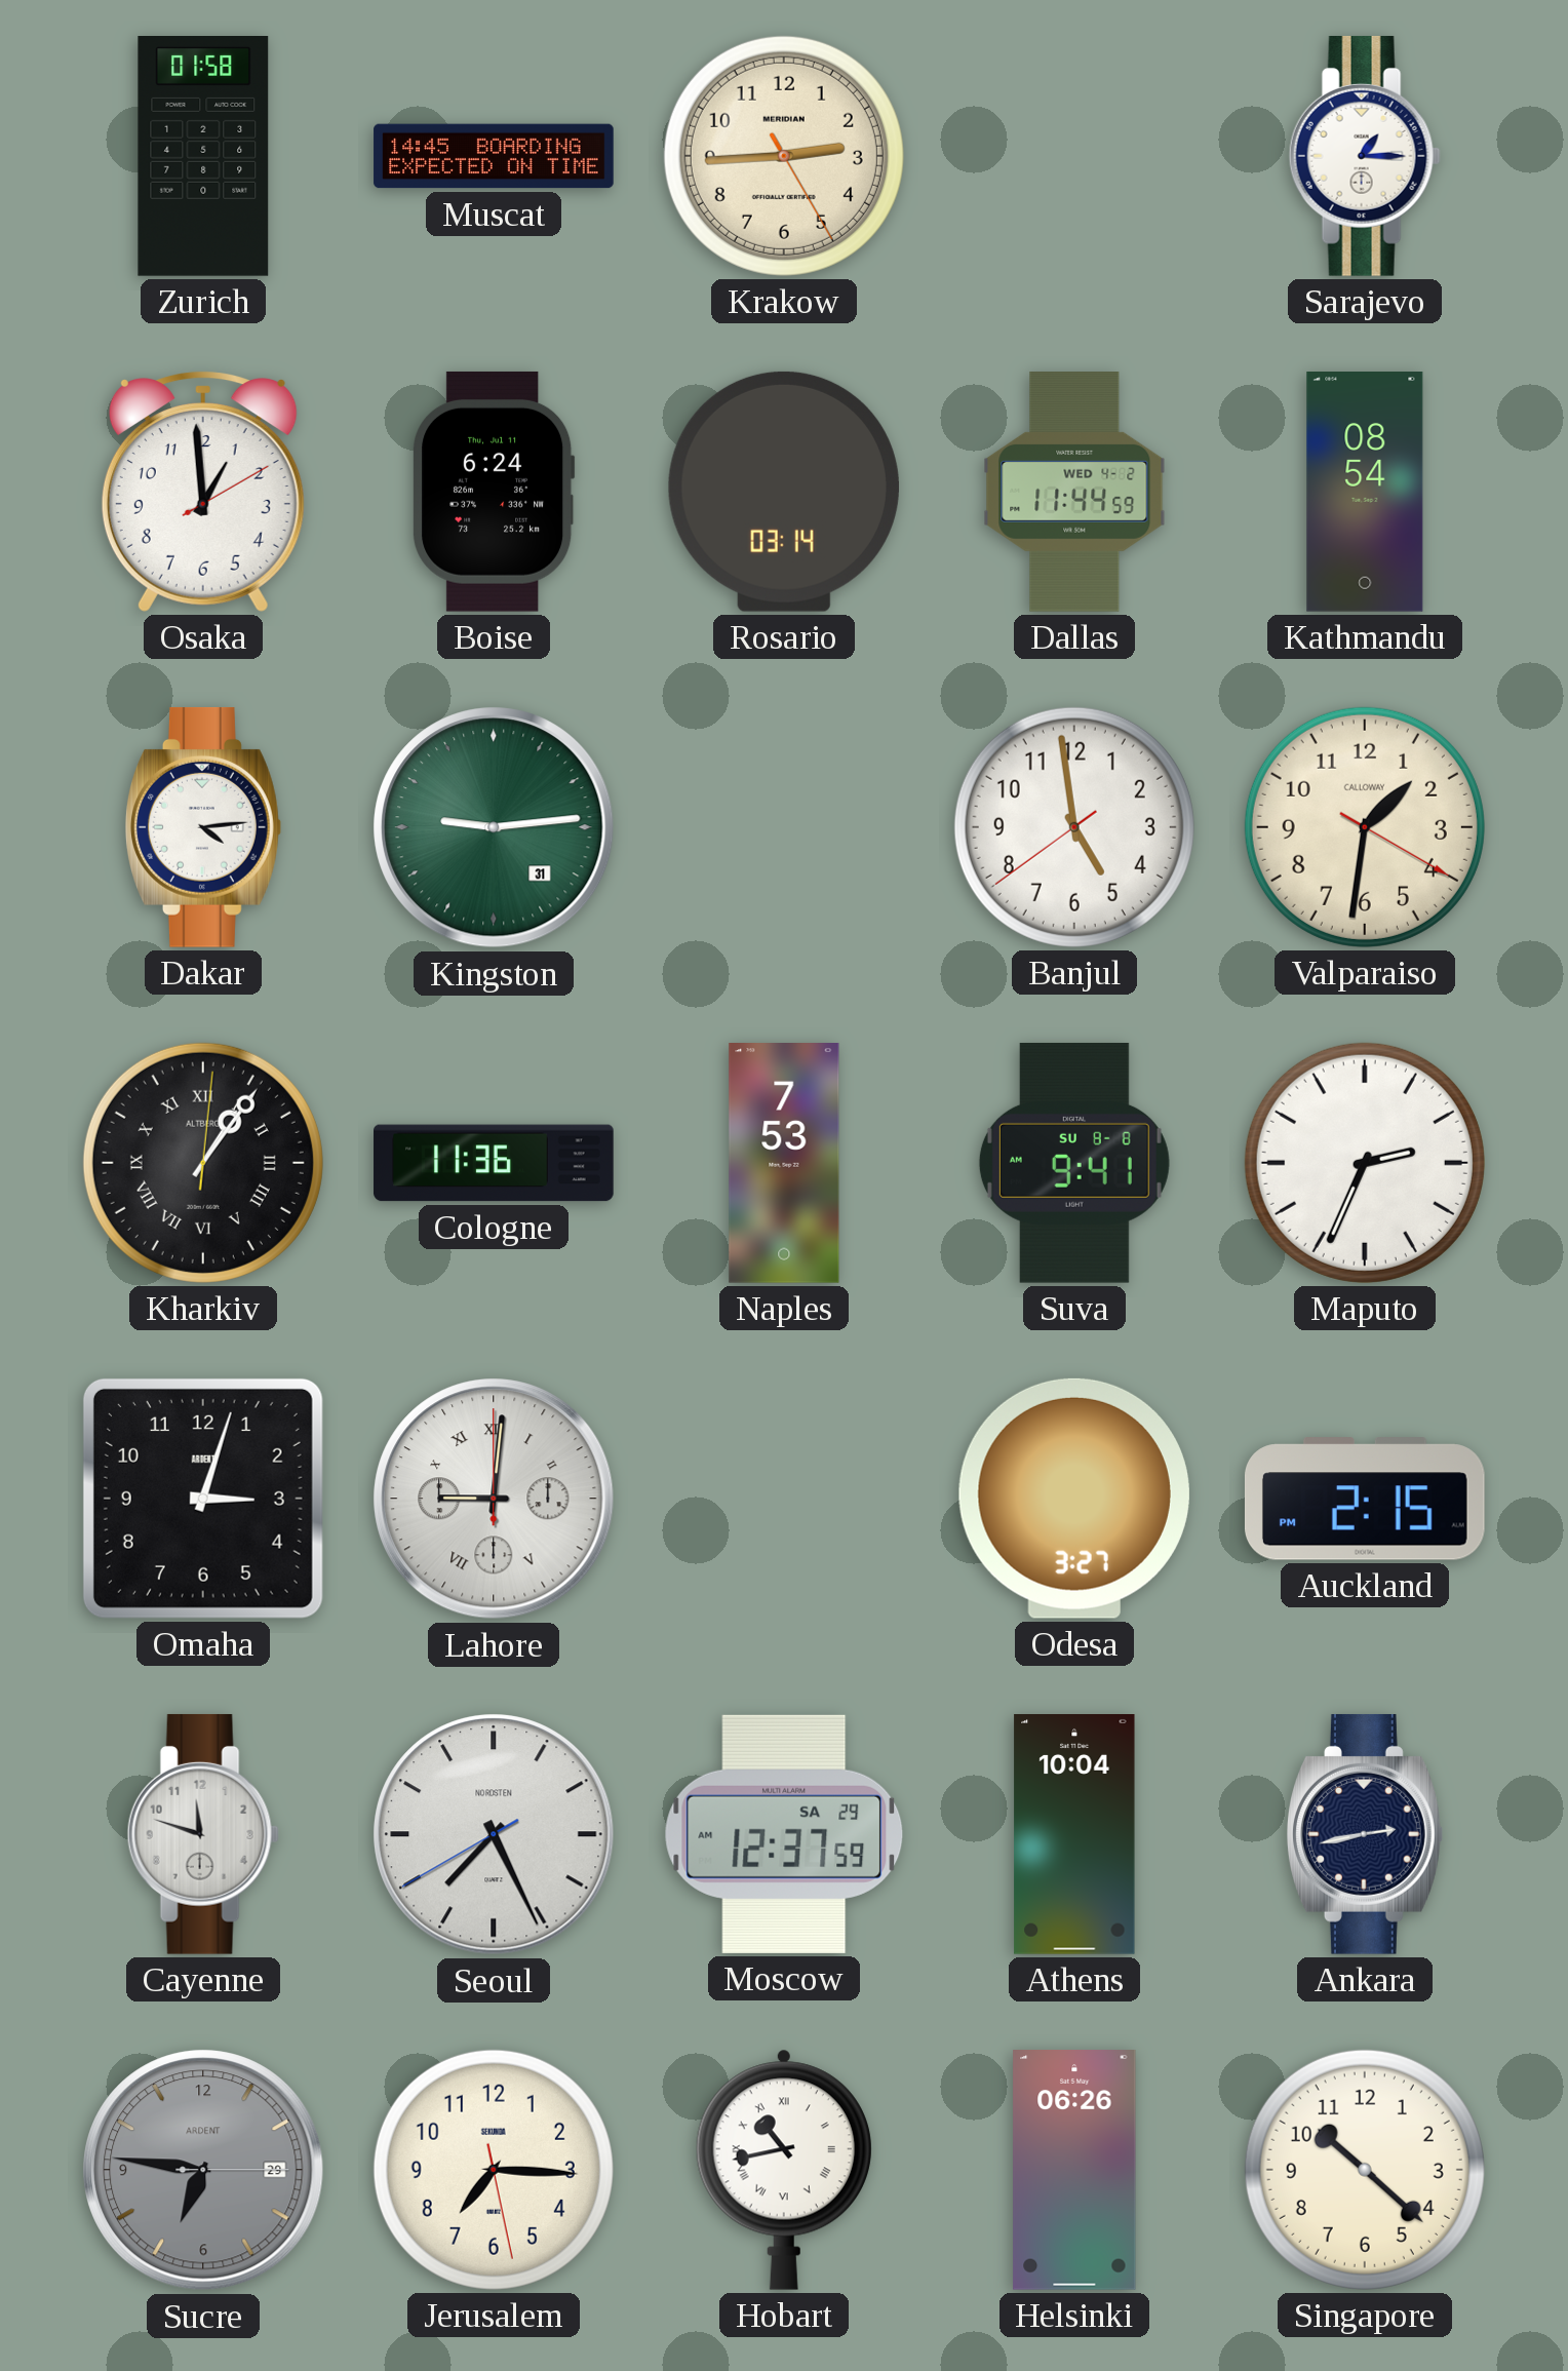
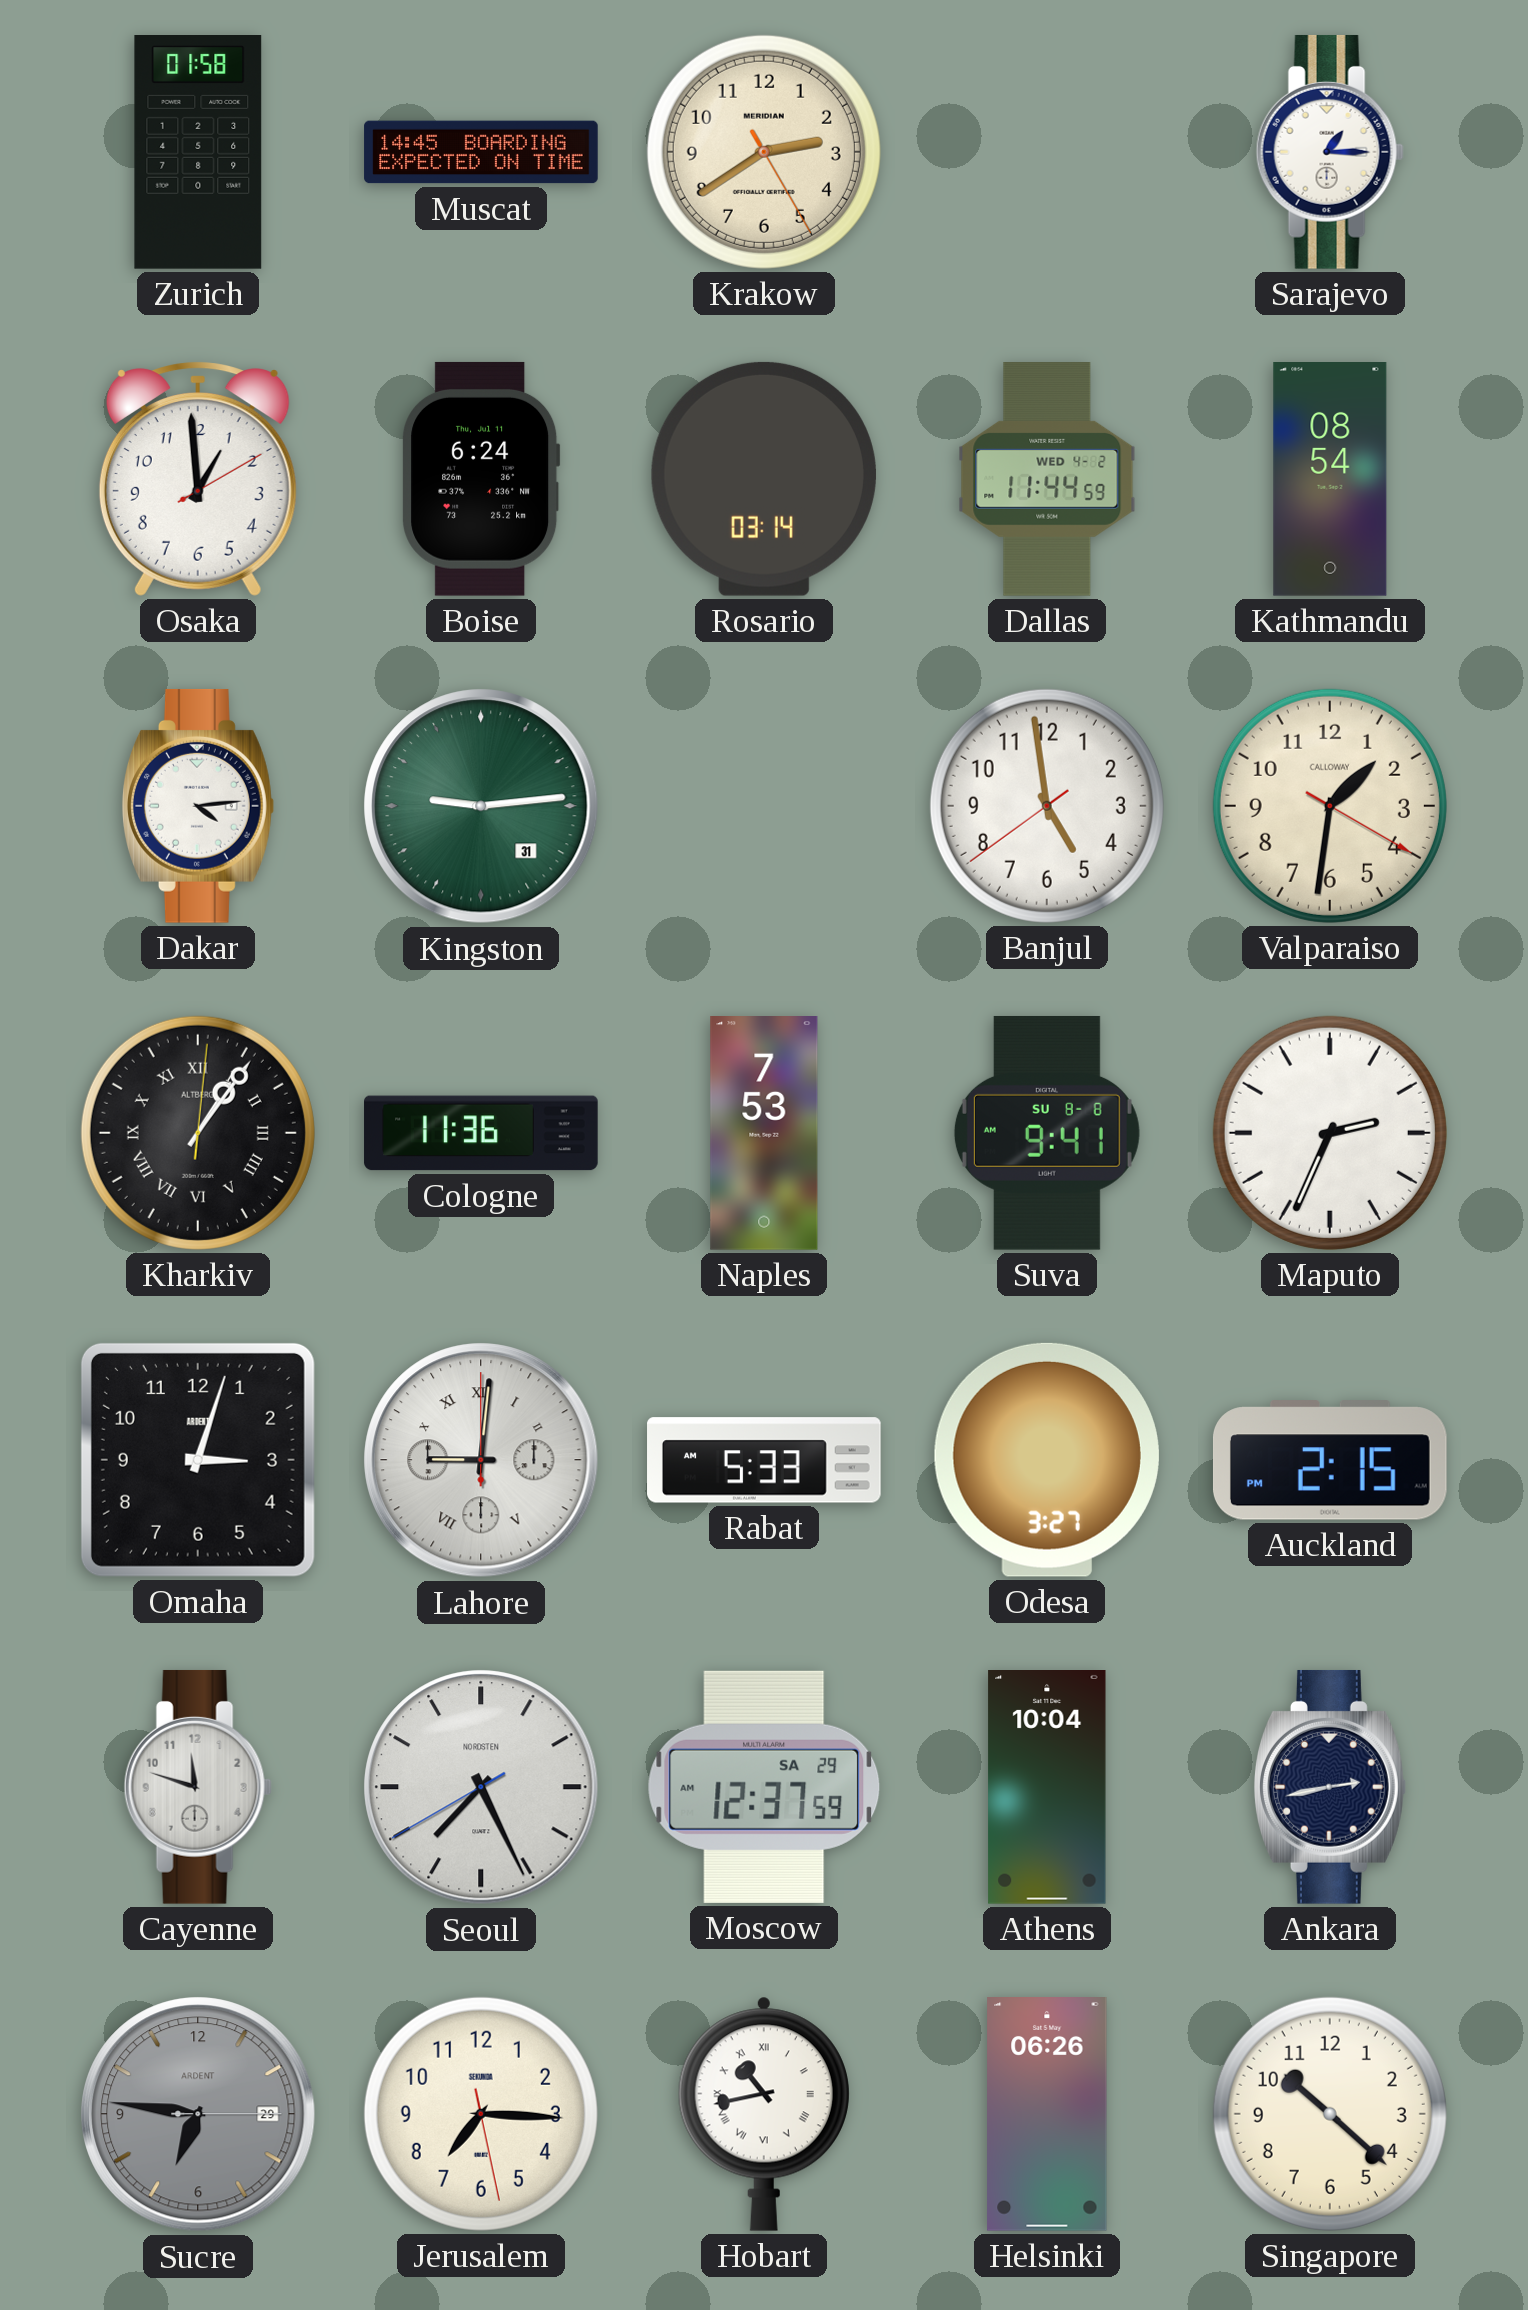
Krakow: 2:44 -> 2:39
Rabat: none -> 5:33
